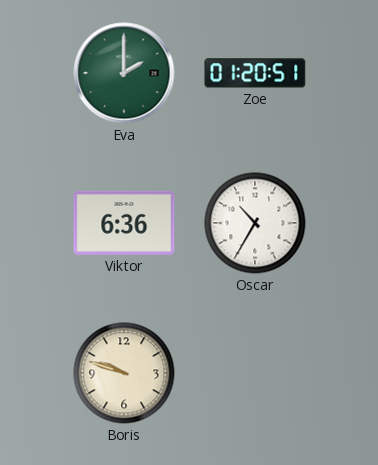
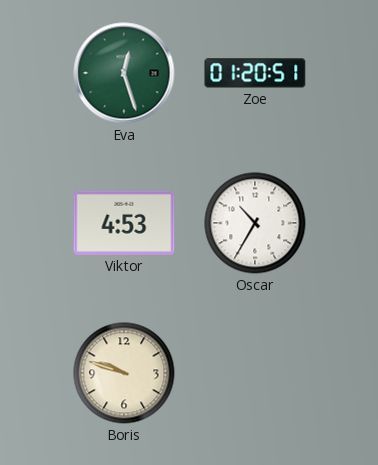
Eva: 2:00 -> 12:27
Viktor: 6:36 -> 4:53
